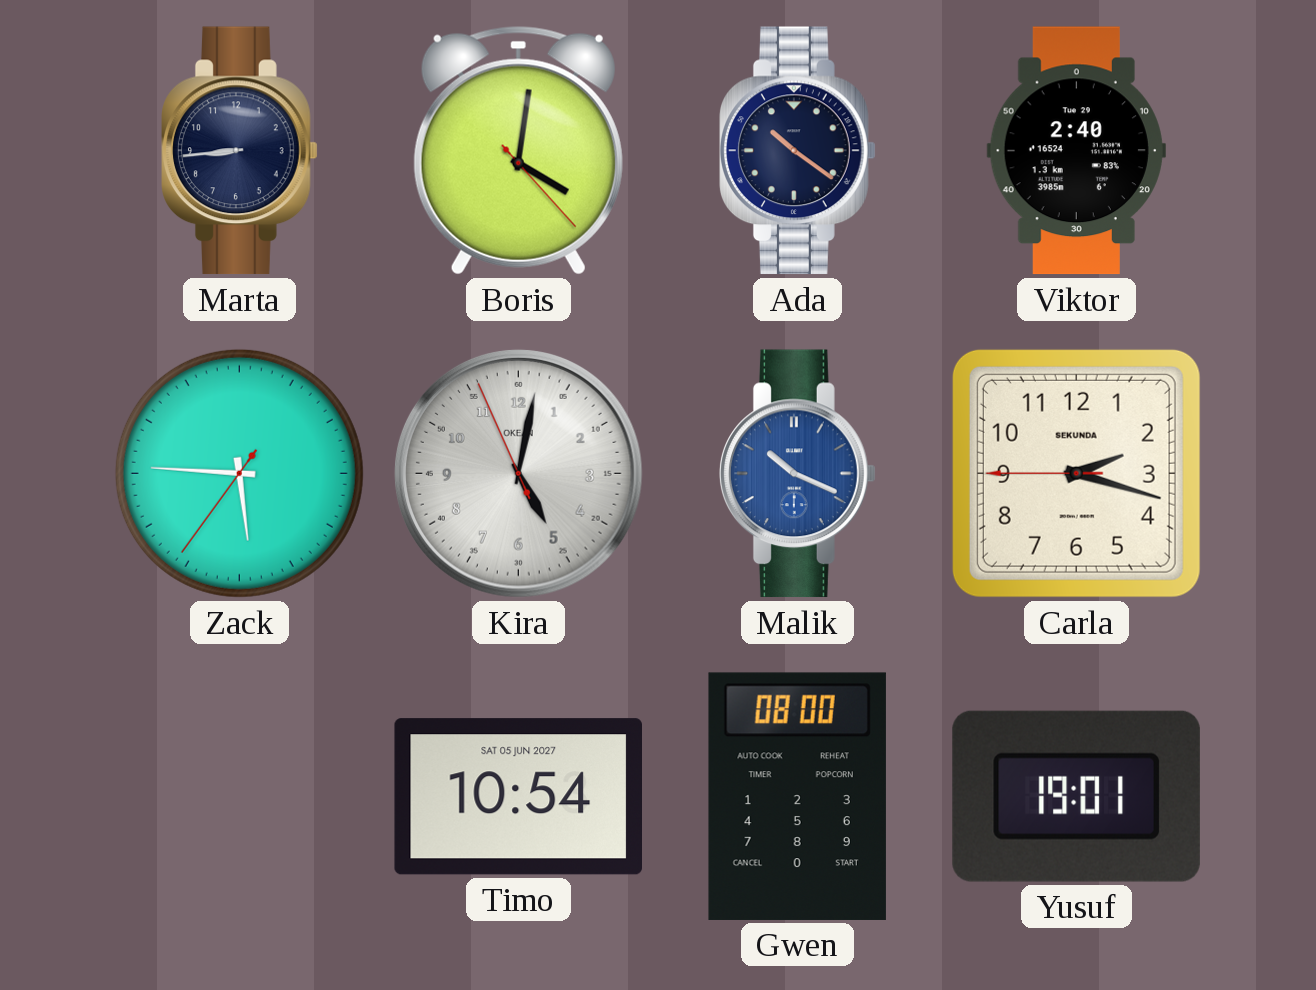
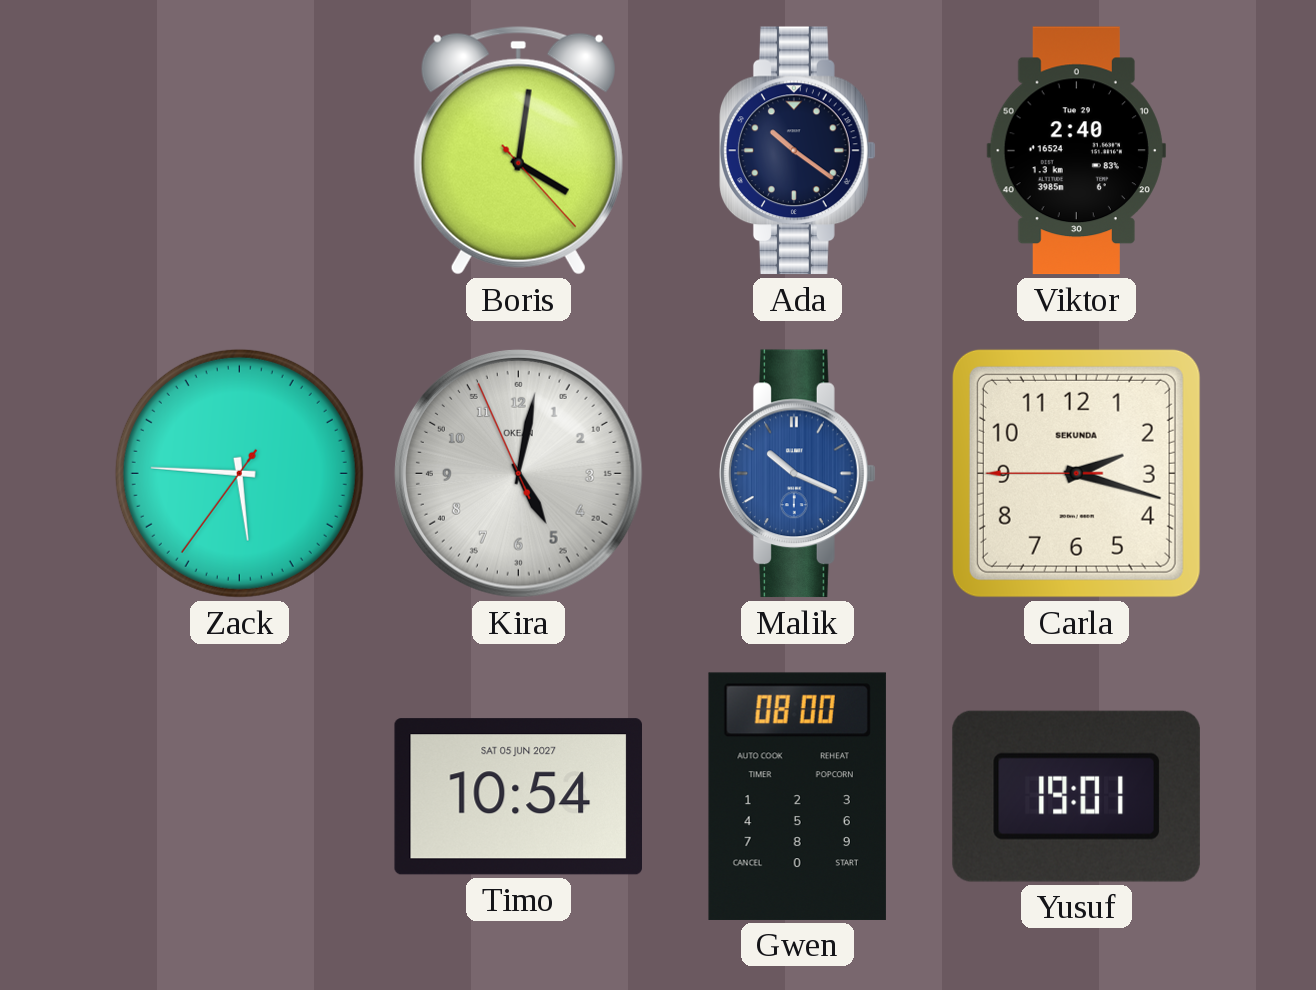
Marta: 8:44 -> none
